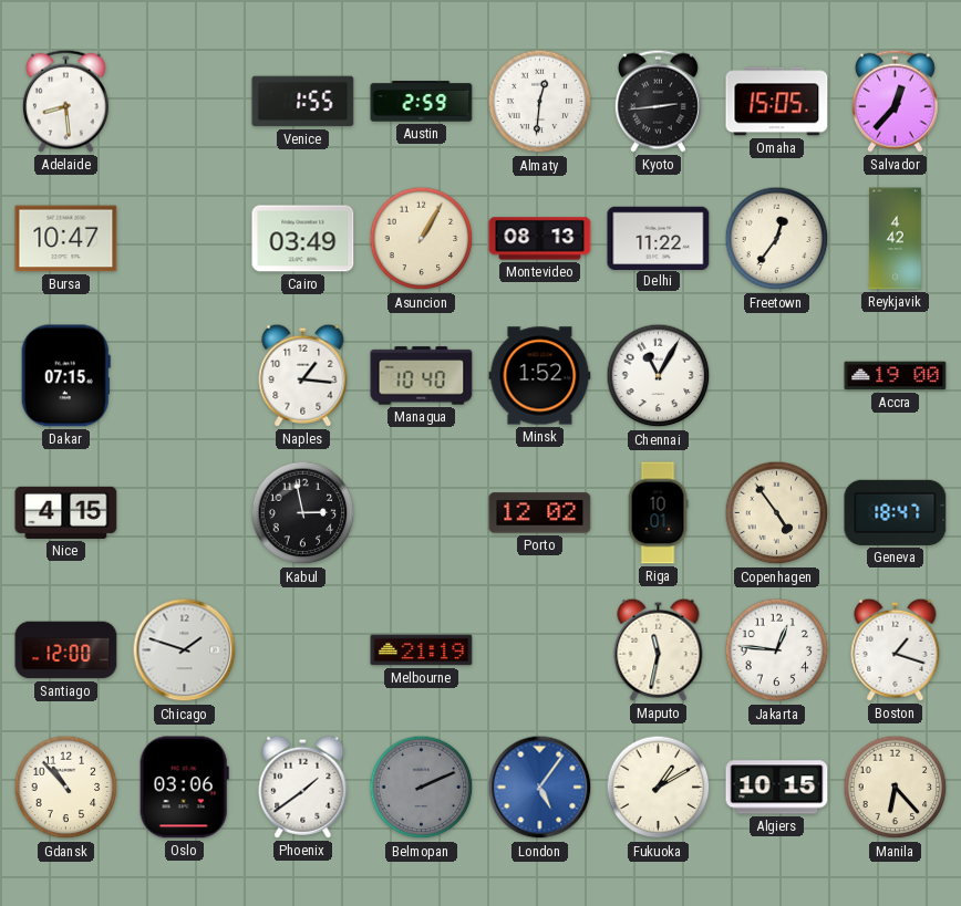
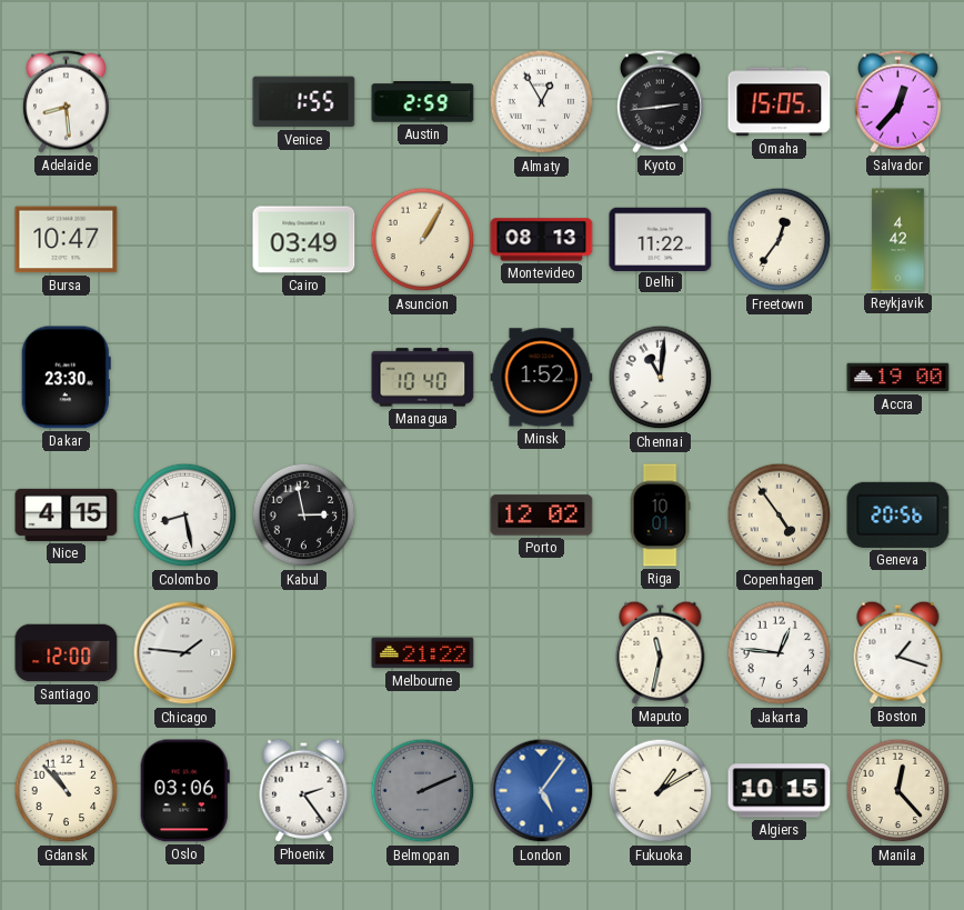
Almaty: 12:31 -> 12:55
Dakar: 07:15 -> 23:30
Naples: 1:16 -> none
Chennai: 11:05 -> 11:01
Colombo: none -> 8:28
Geneva: 18:47 -> 20:56
Chicago: 1:48 -> 1:46
Melbourne: 21:19 -> 21:22
Phoenix: 1:39 -> 2:24
Manila: 6:23 -> 12:23
